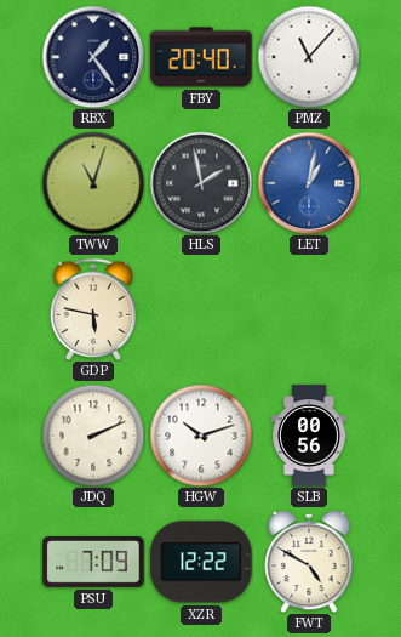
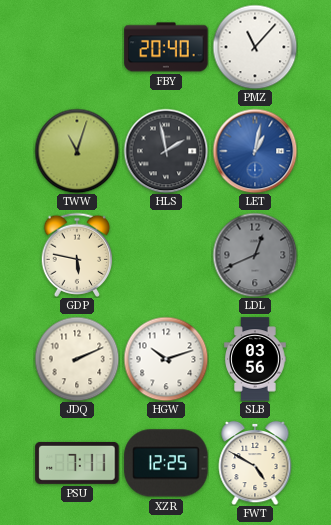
RBX: 1:24 -> none
LDL: none -> 12:41
SLB: 00:56 -> 03:56
PSU: 7:09 -> 7:11
XZR: 12:22 -> 12:25
